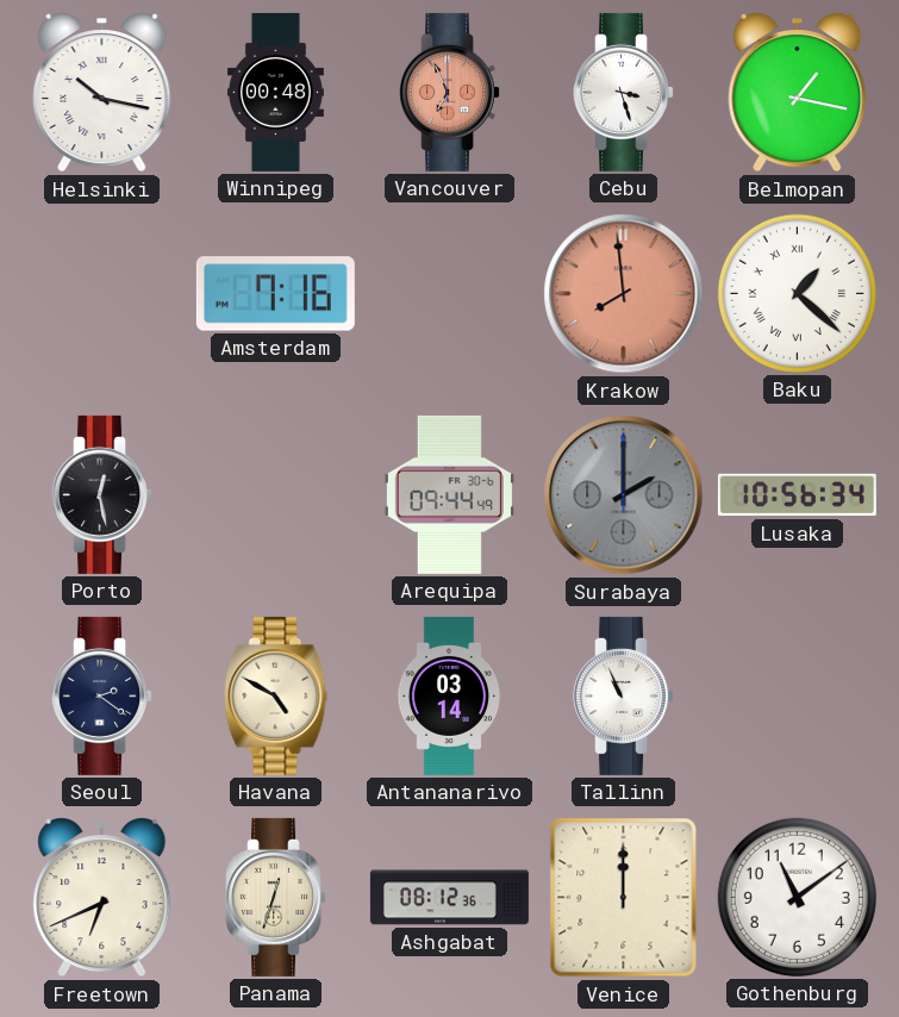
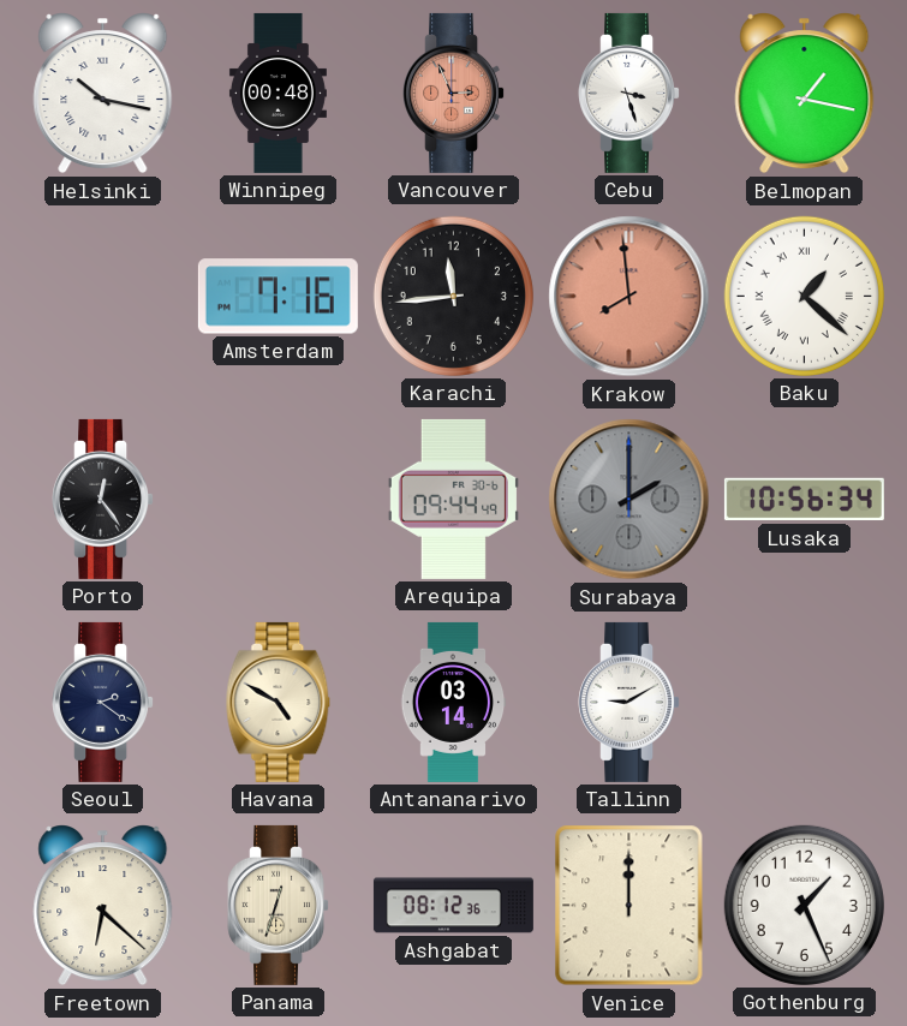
Vancouver: 6:56 -> 2:56
Karachi: none -> 11:44
Porto: 12:28 -> 12:24
Tallinn: 10:56 -> 9:10
Freetown: 6:41 -> 6:22
Gothenburg: 11:09 -> 1:26
